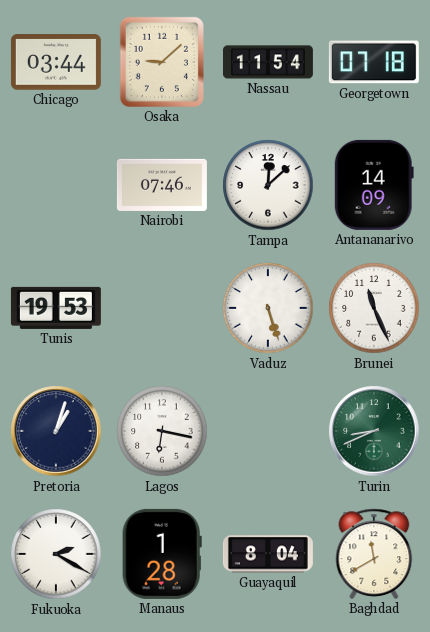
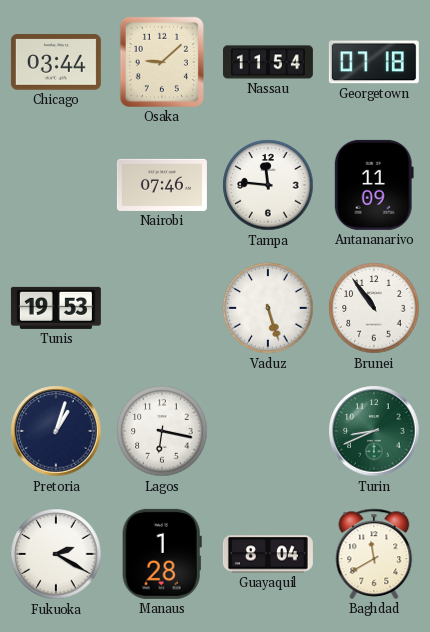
Tampa: 12:08 -> 11:46
Antananarivo: 14:09 -> 11:09
Brunei: 11:26 -> 10:54
